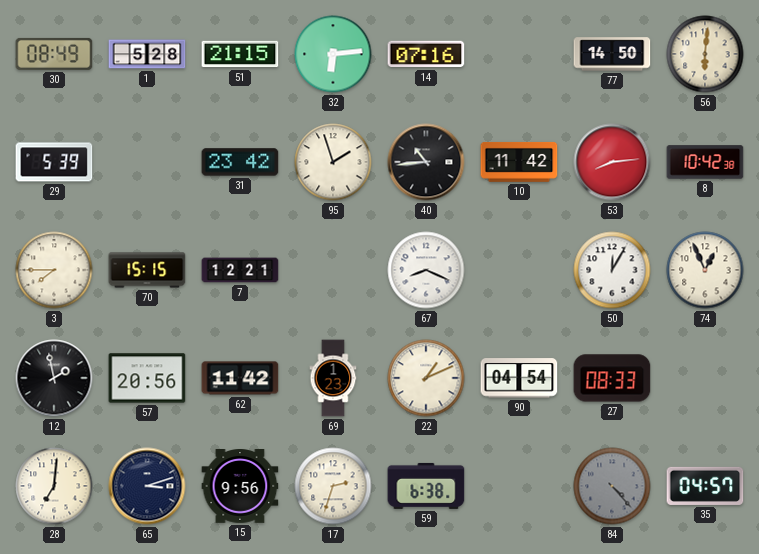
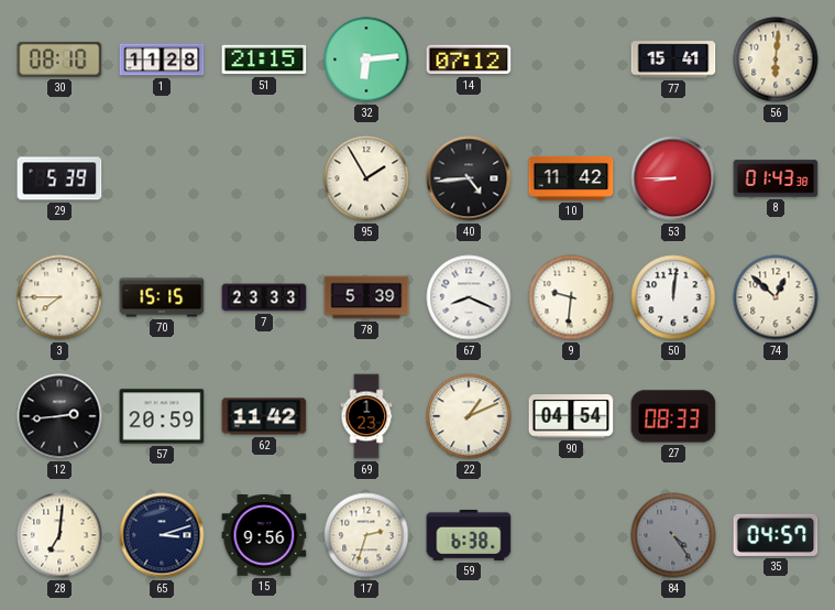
30: 08:49 -> 08:10
1: 5:28 -> 11:28
14: 07:16 -> 07:12
77: 14:50 -> 15:41
31: 23:42 -> none
95: 1:57 -> 1:55
40: 10:44 -> 4:44
53: 8:14 -> 8:45
8: 10:42 -> 01:43
7: 12:21 -> 23:33
78: none -> 5:39
9: none -> 9:31
50: 12:05 -> 12:01
74: 12:56 -> 12:52
12: 1:58 -> 2:44
57: 20:56 -> 20:59
84: 4:23 -> 4:24
